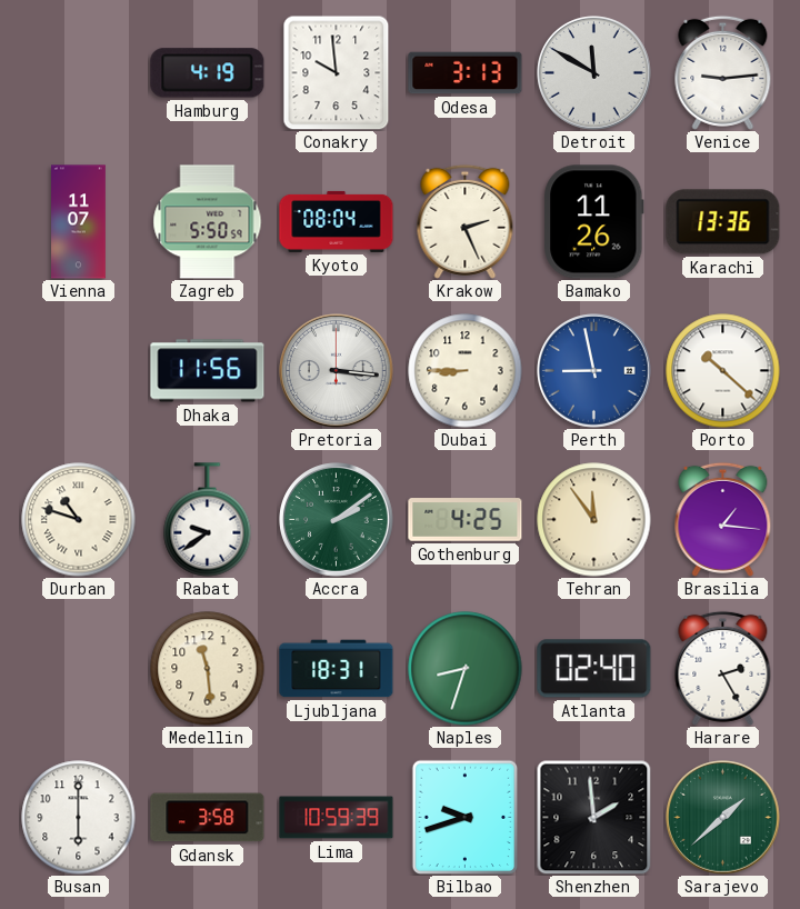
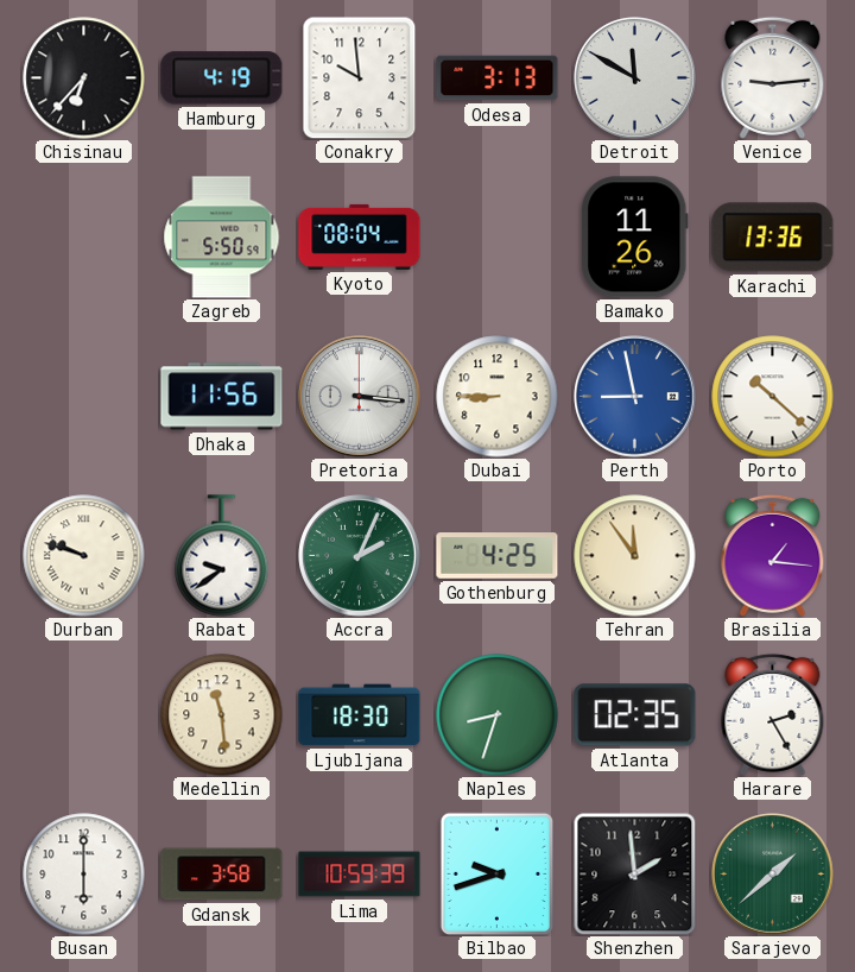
Chisinau: none -> 6:37
Vienna: 11:07 -> none
Krakow: 2:26 -> none
Durban: 10:48 -> 9:48
Accra: 2:09 -> 2:04
Ljubljana: 18:31 -> 18:30
Atlanta: 02:40 -> 02:35
